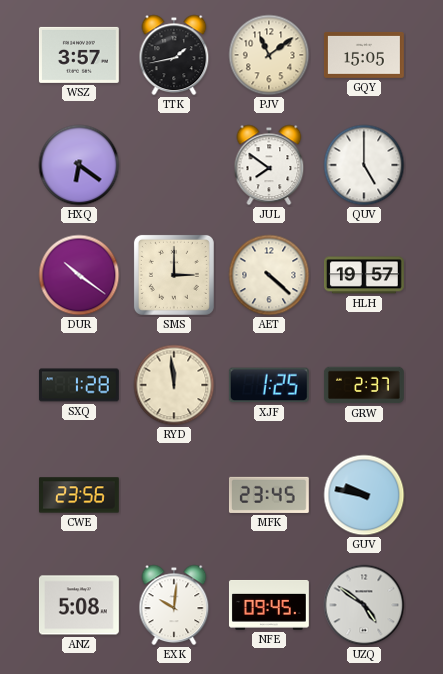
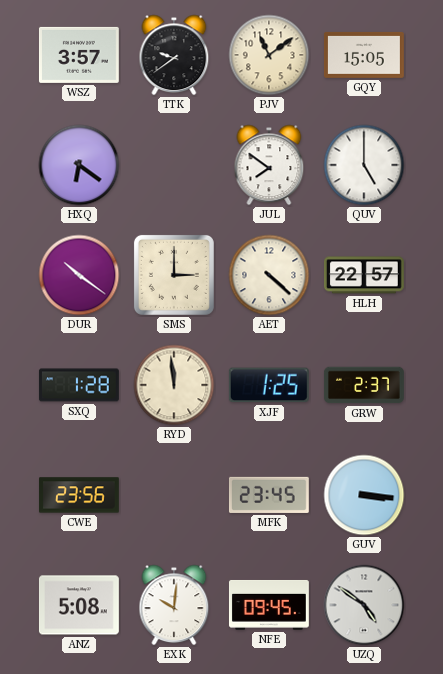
TTK: 1:43 -> 9:39
HLH: 19:57 -> 22:57
GUV: 9:47 -> 3:16
